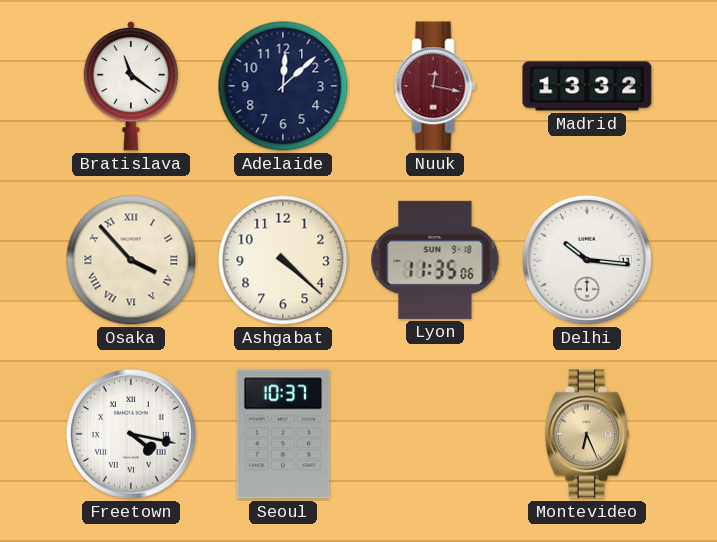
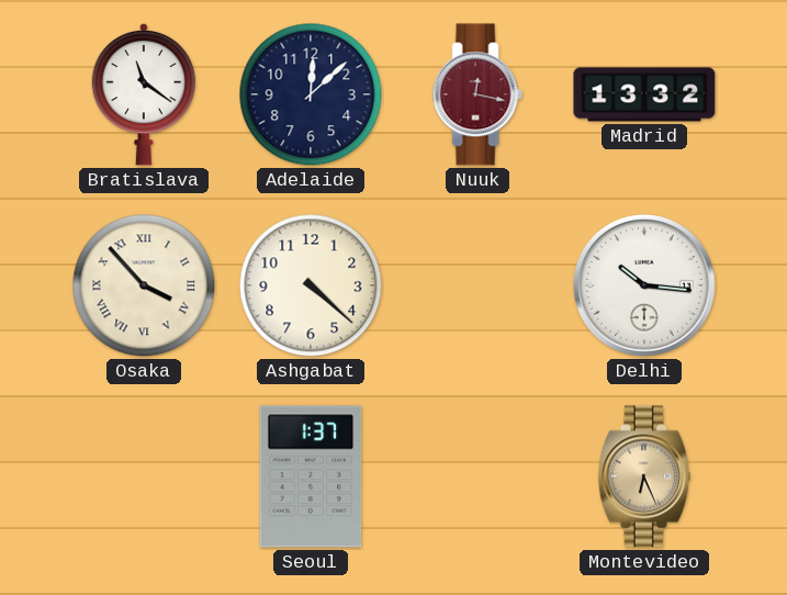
Lyon: 11:35 -> none
Freetown: 4:17 -> none
Seoul: 10:37 -> 1:37
